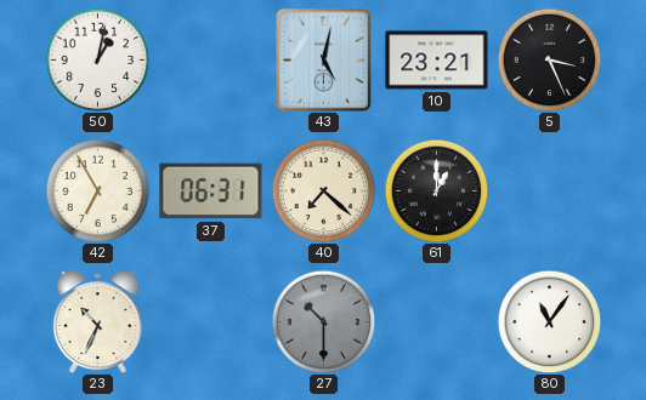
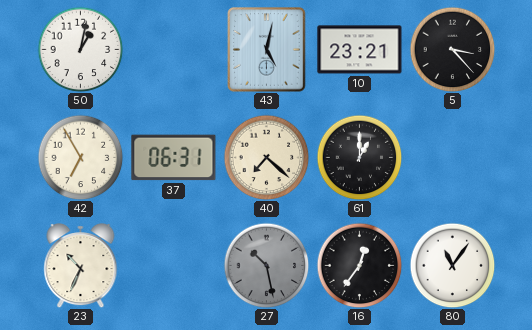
5: 3:26 -> 3:23
27: 10:30 -> 10:28
16: none -> 12:36
